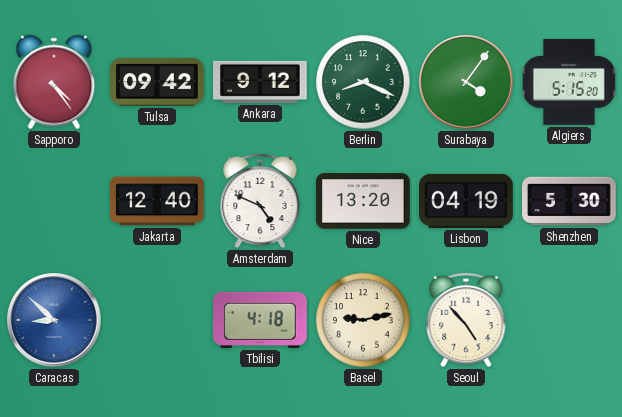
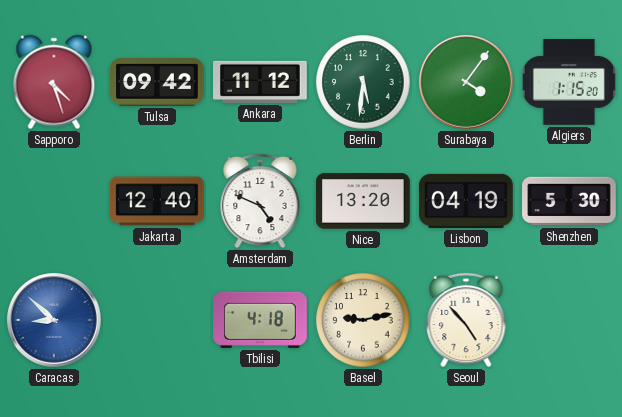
Sapporo: 4:24 -> 4:27
Ankara: 9:12 -> 11:12
Berlin: 8:19 -> 5:31
Algiers: 5:15 -> 1:15
